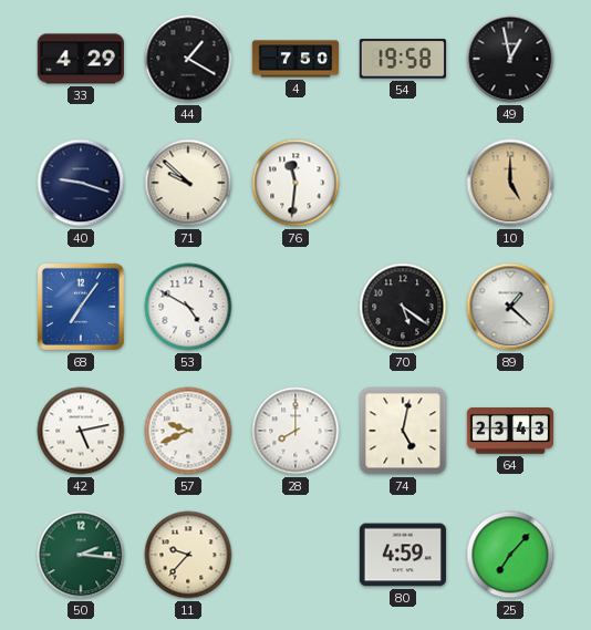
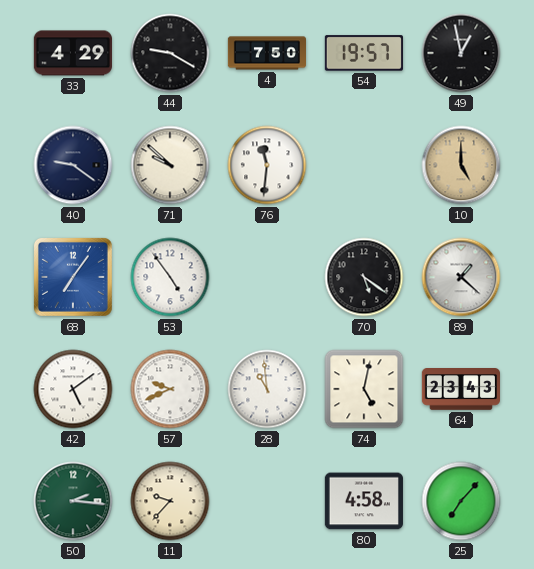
44: 1:20 -> 9:20
54: 19:58 -> 19:57
40: 9:18 -> 9:21
53: 4:50 -> 4:54
42: 5:13 -> 5:09
28: 8:00 -> 10:59
80: 4:59 -> 4:58
